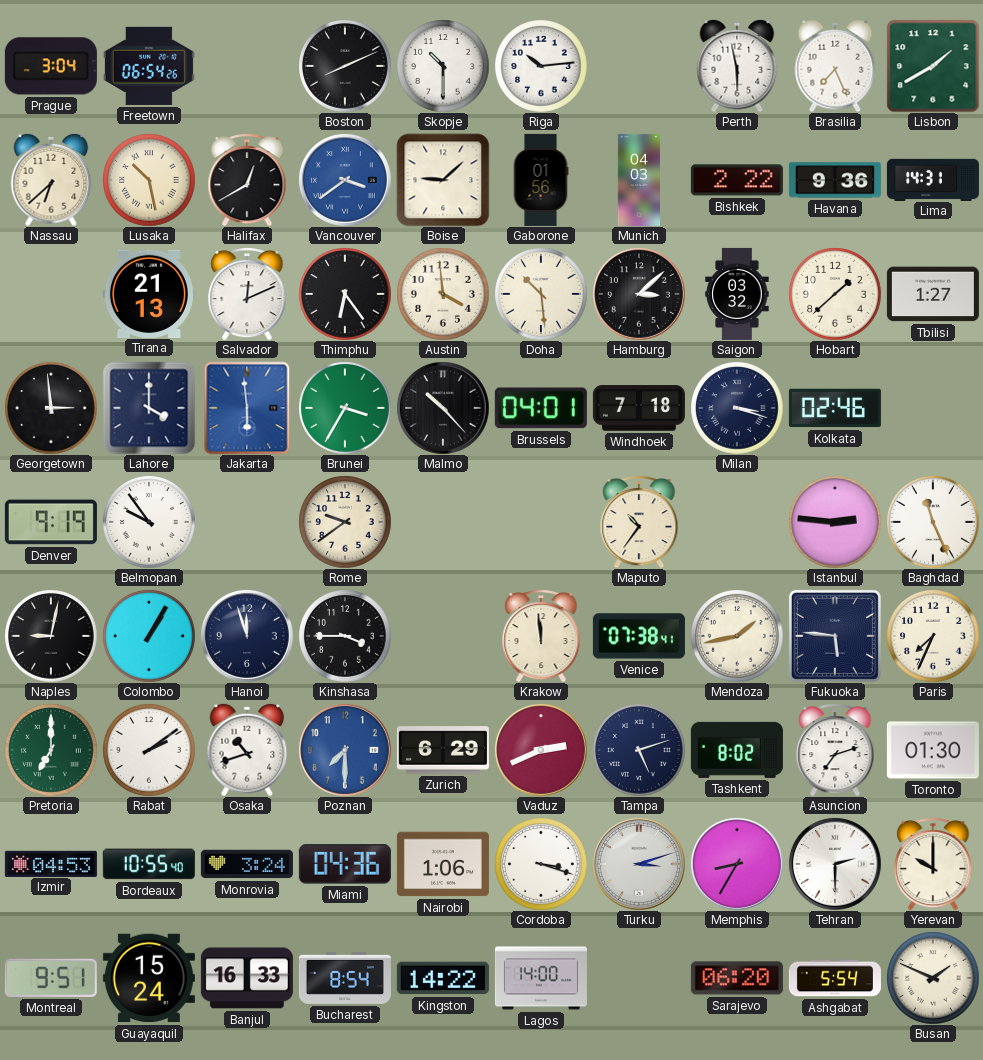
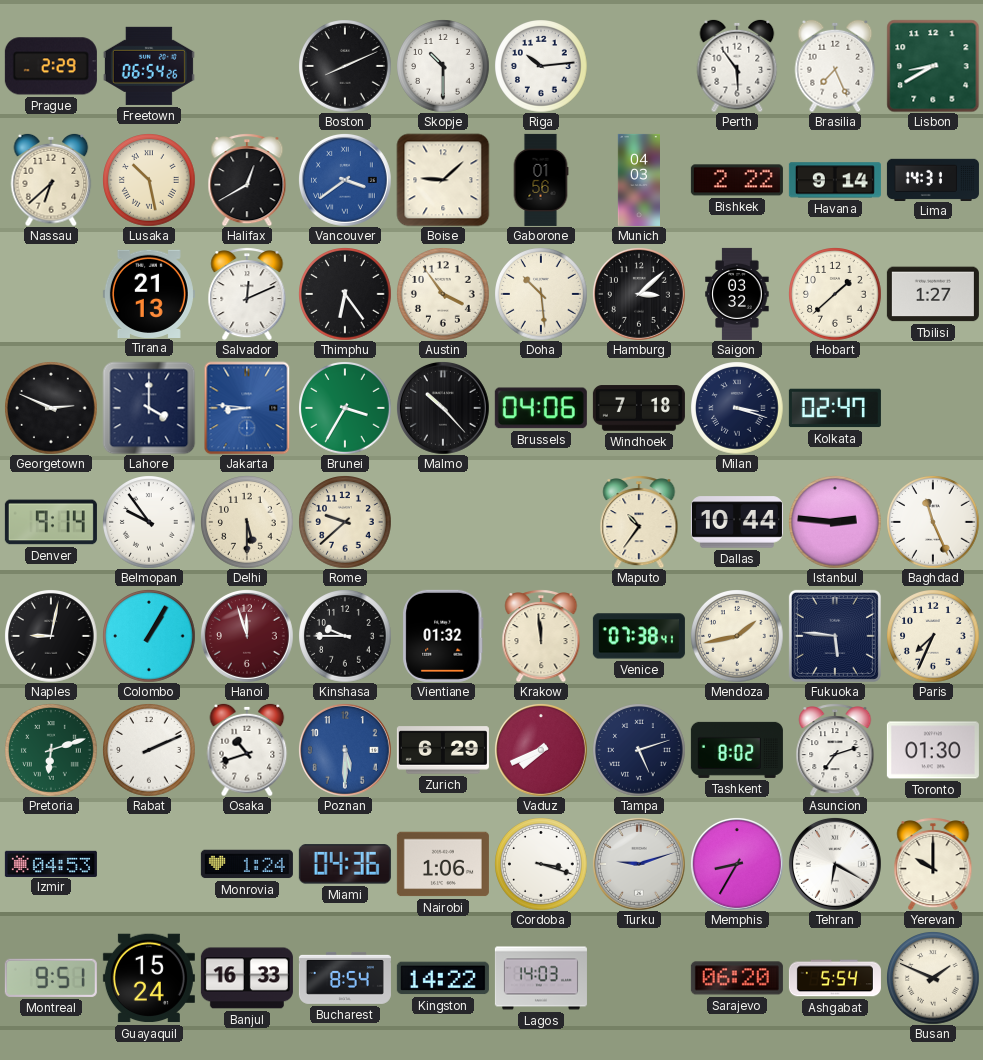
Prague: 3:04 -> 2:29
Perth: 5:58 -> 5:54
Lisbon: 1:40 -> 8:40
Havana: 9:36 -> 9:14
Austin: 3:59 -> 3:54
Georgetown: 2:59 -> 2:49
Jakarta: 5:59 -> 8:46
Brussels: 04:01 -> 04:06
Kolkata: 02:46 -> 02:47
Denver: 9:19 -> 9:14
Delhi: none -> 5:30
Rome: 9:39 -> 9:38
Dallas: none -> 10:44
Hanoi dial: navy -> burgundy
Kinshasa: 3:45 -> 9:45
Vientiane: none -> 01:32
Pretoria: 7:00 -> 6:12
Rabat: 2:09 -> 2:11
Poznan: 7:30 -> 5:30
Vaduz: 2:41 -> 7:41
Bordeaux: 10:55 -> none
Monrovia: 3:24 -> 1:24
Turku: 3:12 -> 9:12
Tehran: 2:30 -> 6:20
Lagos: 14:00 -> 14:03
